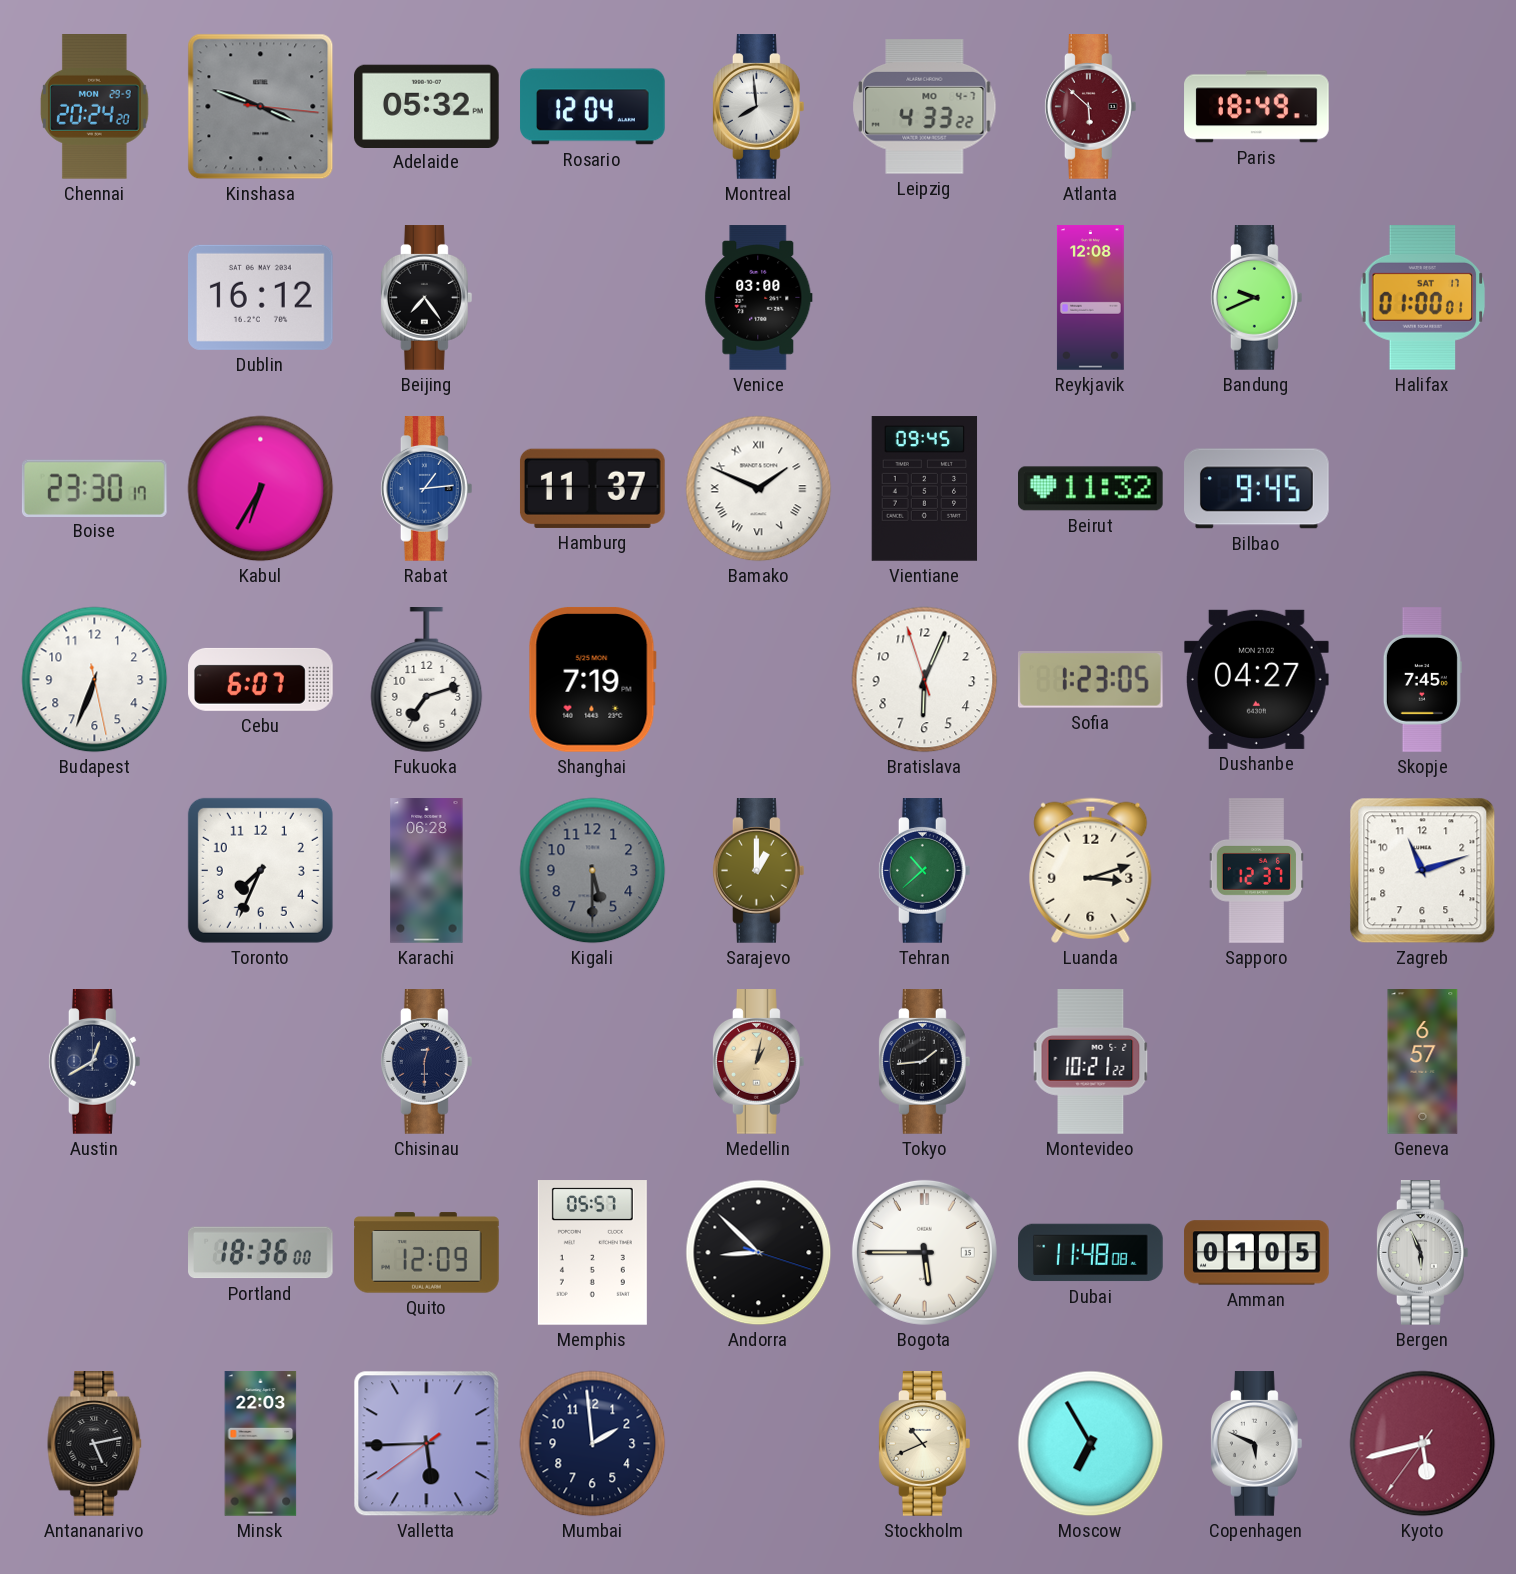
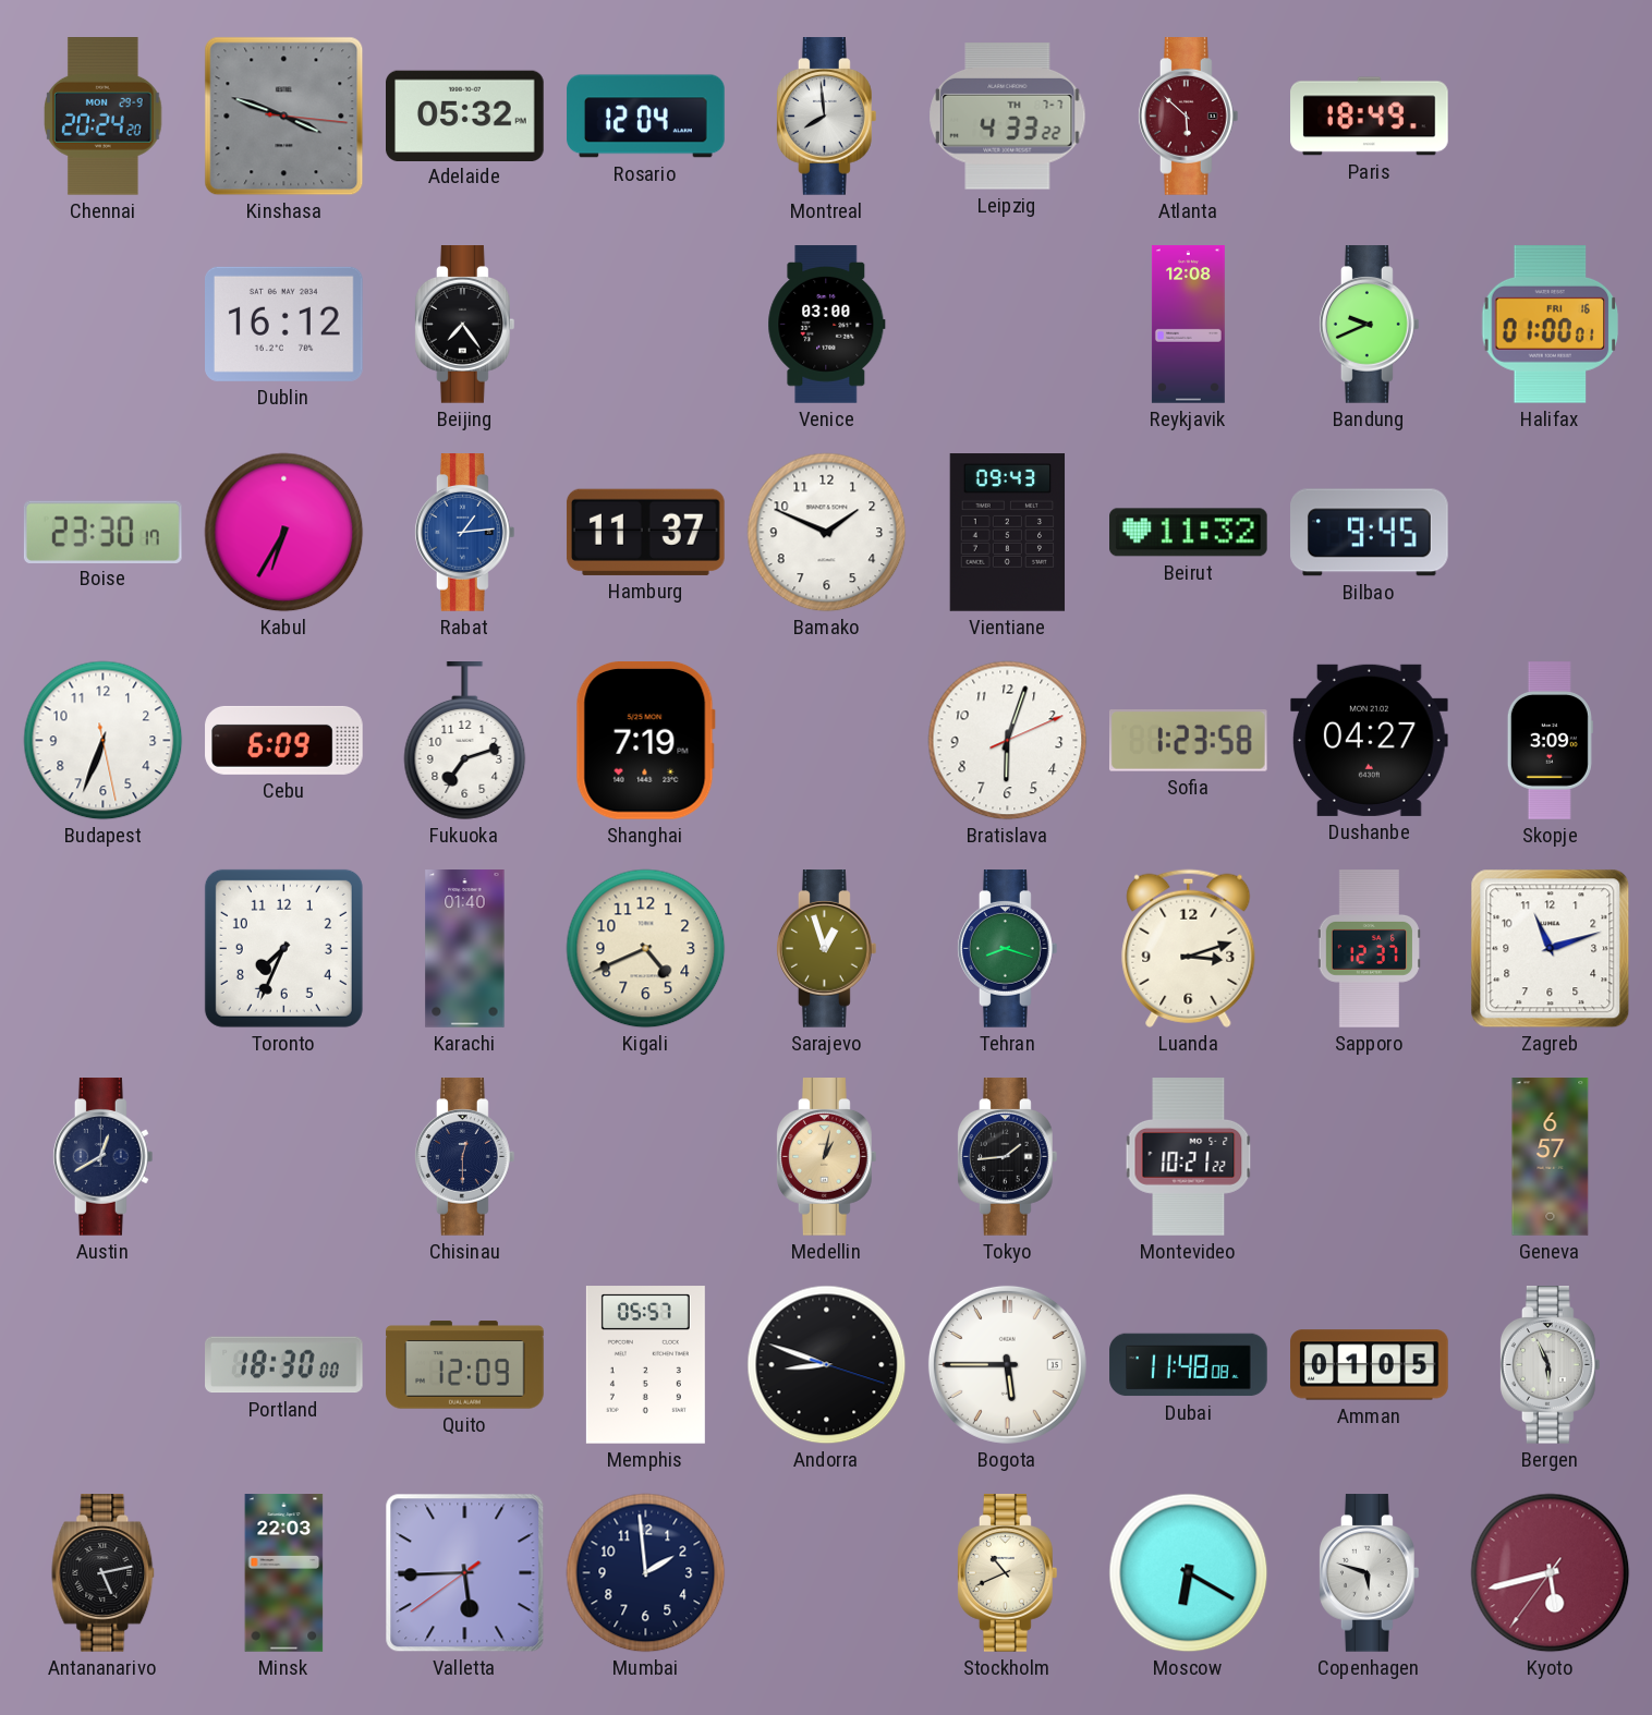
Leipzig date: MO 4-7 -> TH 7-7
Halifax date: SAT 17 -> FRI 16
Bamako numerals: Roman -> Arabic
Vientiane: 09:45 -> 09:43
Cebu: 6:07 -> 6:09
Bratislava: 6:03:57 -> 6:03:11
Sofia: 1:23:05 -> 1:23:58
Skopje: 7:45 -> 3:09
Karachi: 06:28 -> 01:40
Kigali: 5:30 -> 4:41
Kigali dial: grey -> cream
Sarajevo: 1:00 -> 12:57
Tehran: 10:38 -> 8:18
Portland: 18:36 -> 18:30
Andorra: 8:52 -> 8:48
Moscow: 6:55 -> 6:20
Copenhagen: 5:49 -> 5:48
